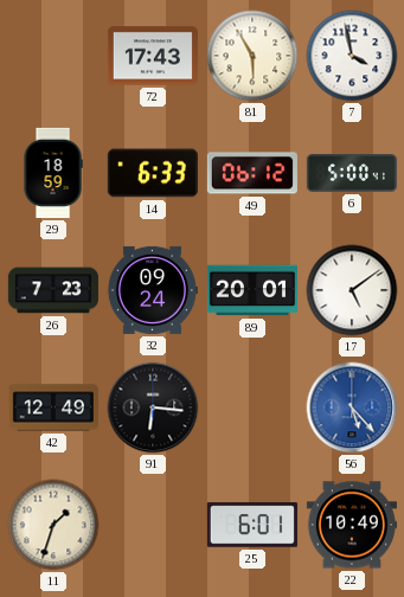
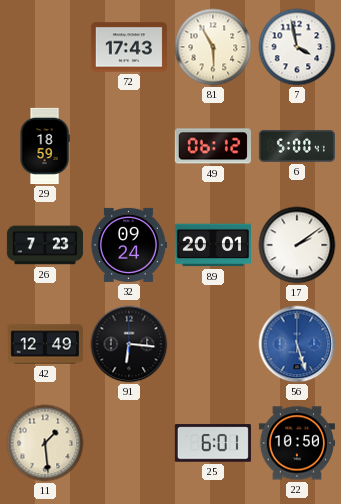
14: 6:33 -> none
17: 5:09 -> 2:09
56: 5:23 -> 5:27
11: 1:33 -> 1:29
22: 10:49 -> 10:50
